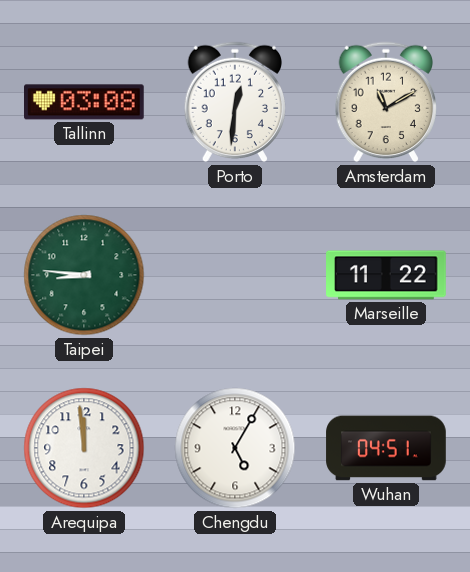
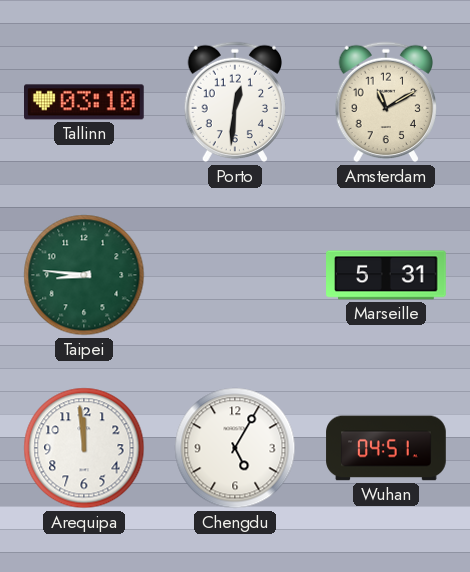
Tallinn: 03:08 -> 03:10
Marseille: 11:22 -> 5:31
